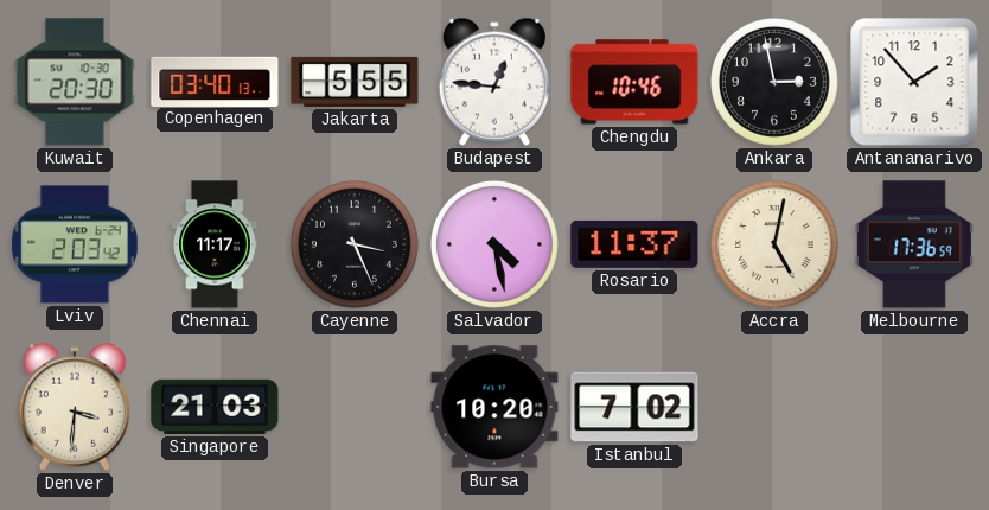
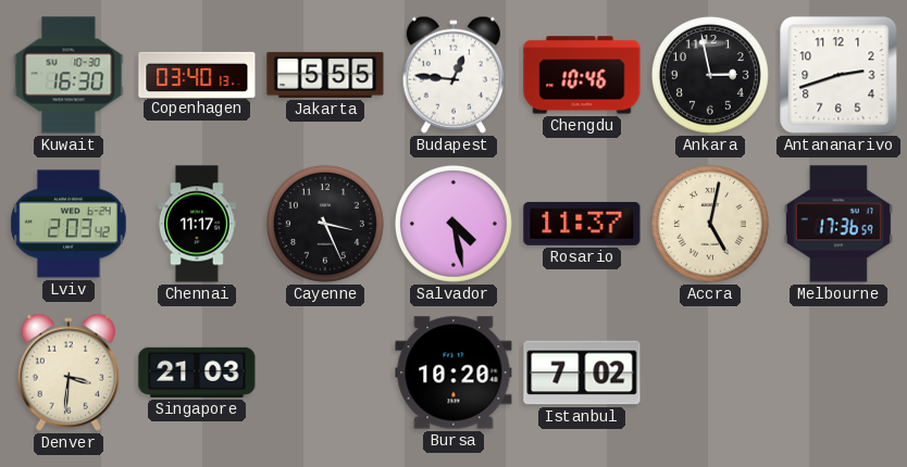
Kuwait: 20:30 -> 16:30
Antananarivo: 1:53 -> 2:42
